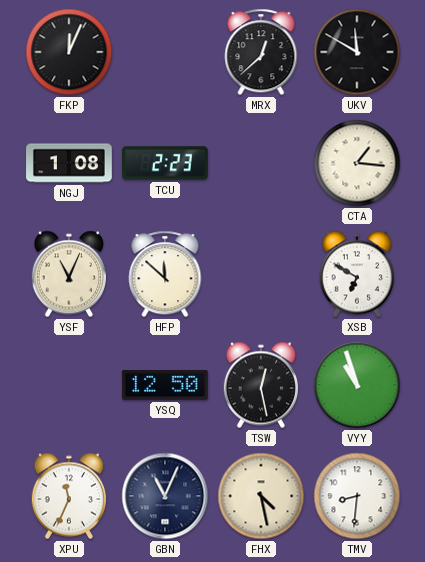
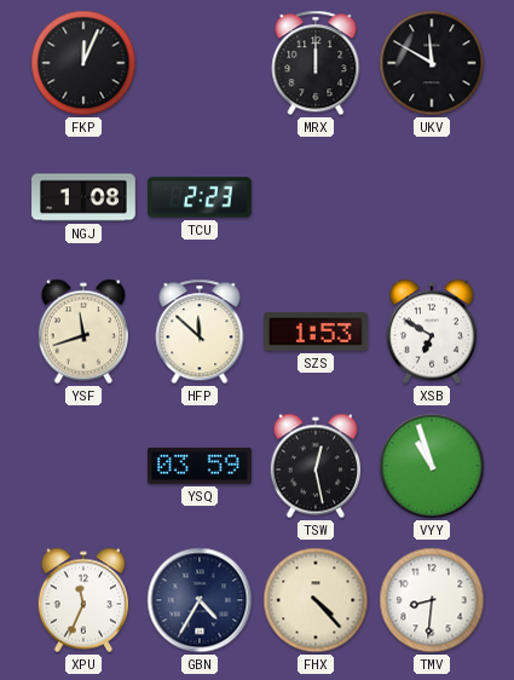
MRX: 12:38 -> 12:00
CTA: 1:16 -> none
YSF: 11:04 -> 11:42
SZS: none -> 1:53
YSQ: 12:50 -> 03:59
GBN: 11:04 -> 4:35
FHX: 4:28 -> 4:23
